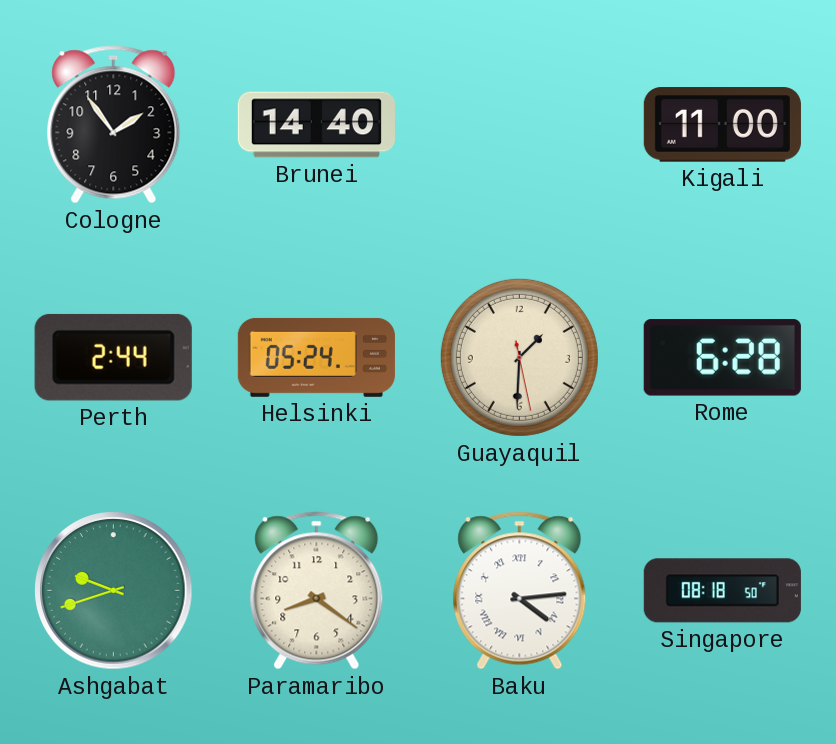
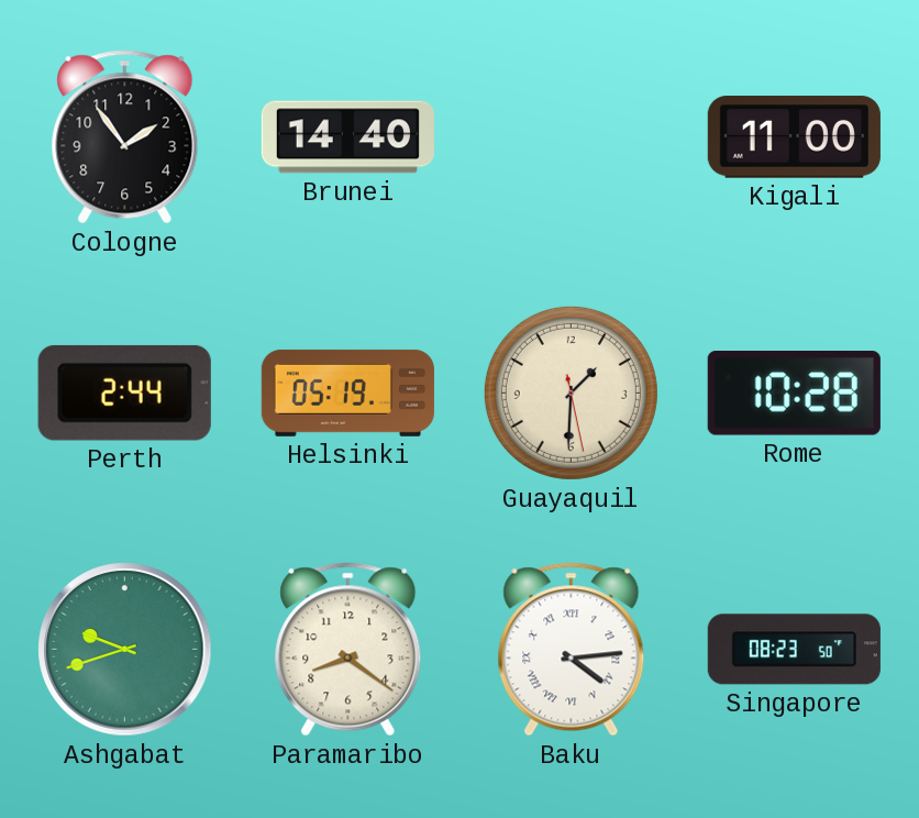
Helsinki: 05:24 -> 05:19
Rome: 6:28 -> 10:28
Singapore: 08:18 -> 08:23
